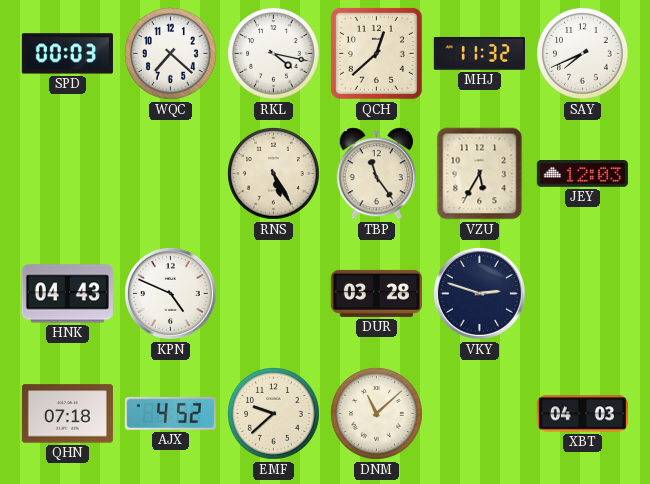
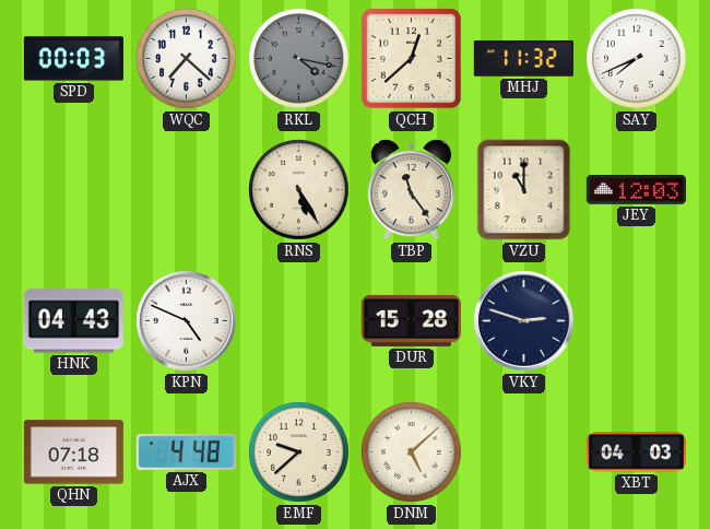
RKL dial: white -> grey
VZU: 5:35 -> 11:00
DUR: 03:28 -> 15:28
AJX: 4:52 -> 4:48
DNM: 11:08 -> 5:08
